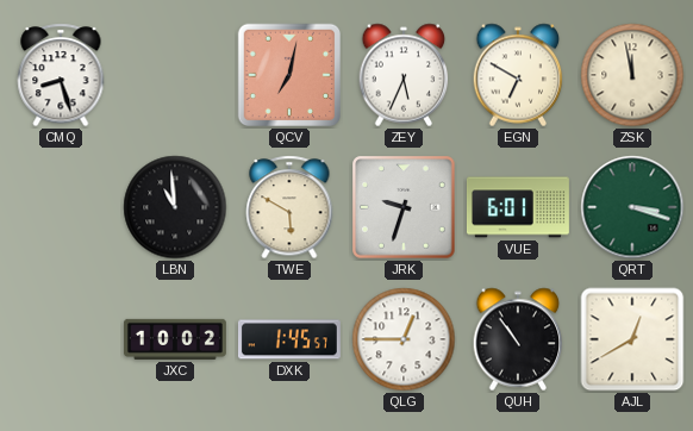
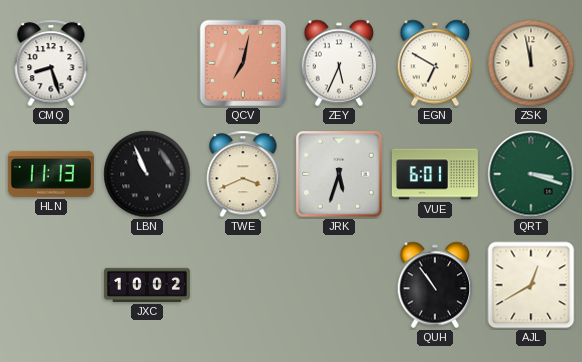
HLN: none -> 11:13
LBN: 10:59 -> 10:56
TWE: 5:50 -> 3:41
JRK: 9:33 -> 5:33
DXK: 1:45 -> none
QLG: 12:45 -> none
